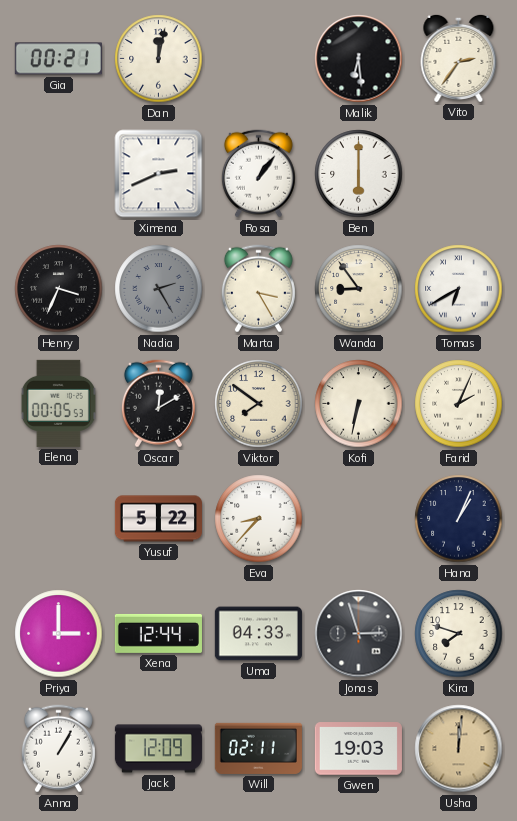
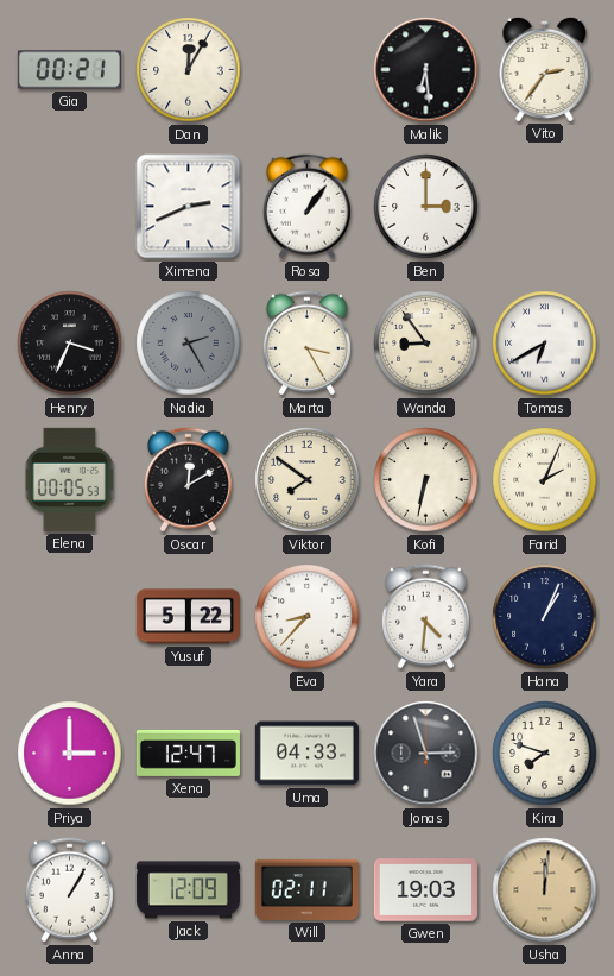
Dan: 12:02 -> 12:05
Ben: 6:00 -> 3:00
Yara: none -> 4:31
Xena: 12:44 -> 12:47
